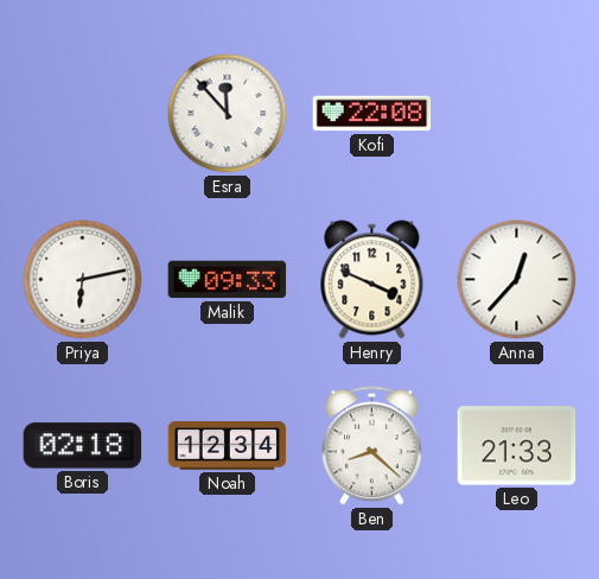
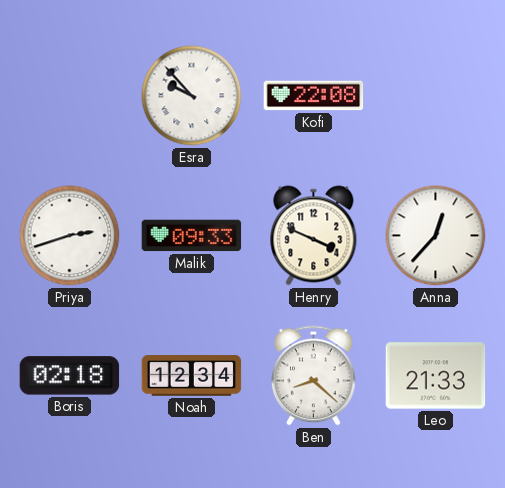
Esra: 11:53 -> 9:53
Priya: 6:13 -> 2:42
